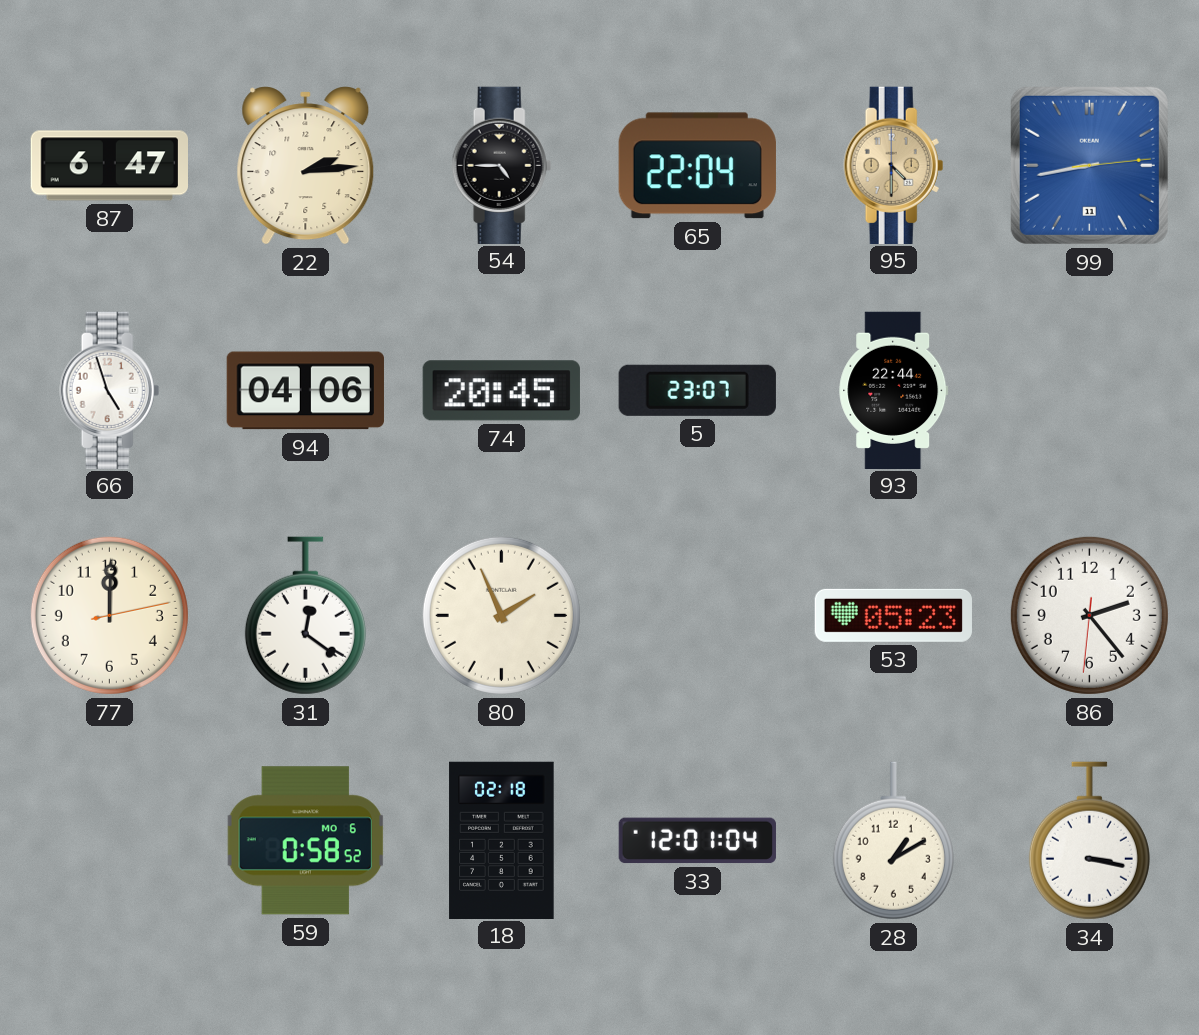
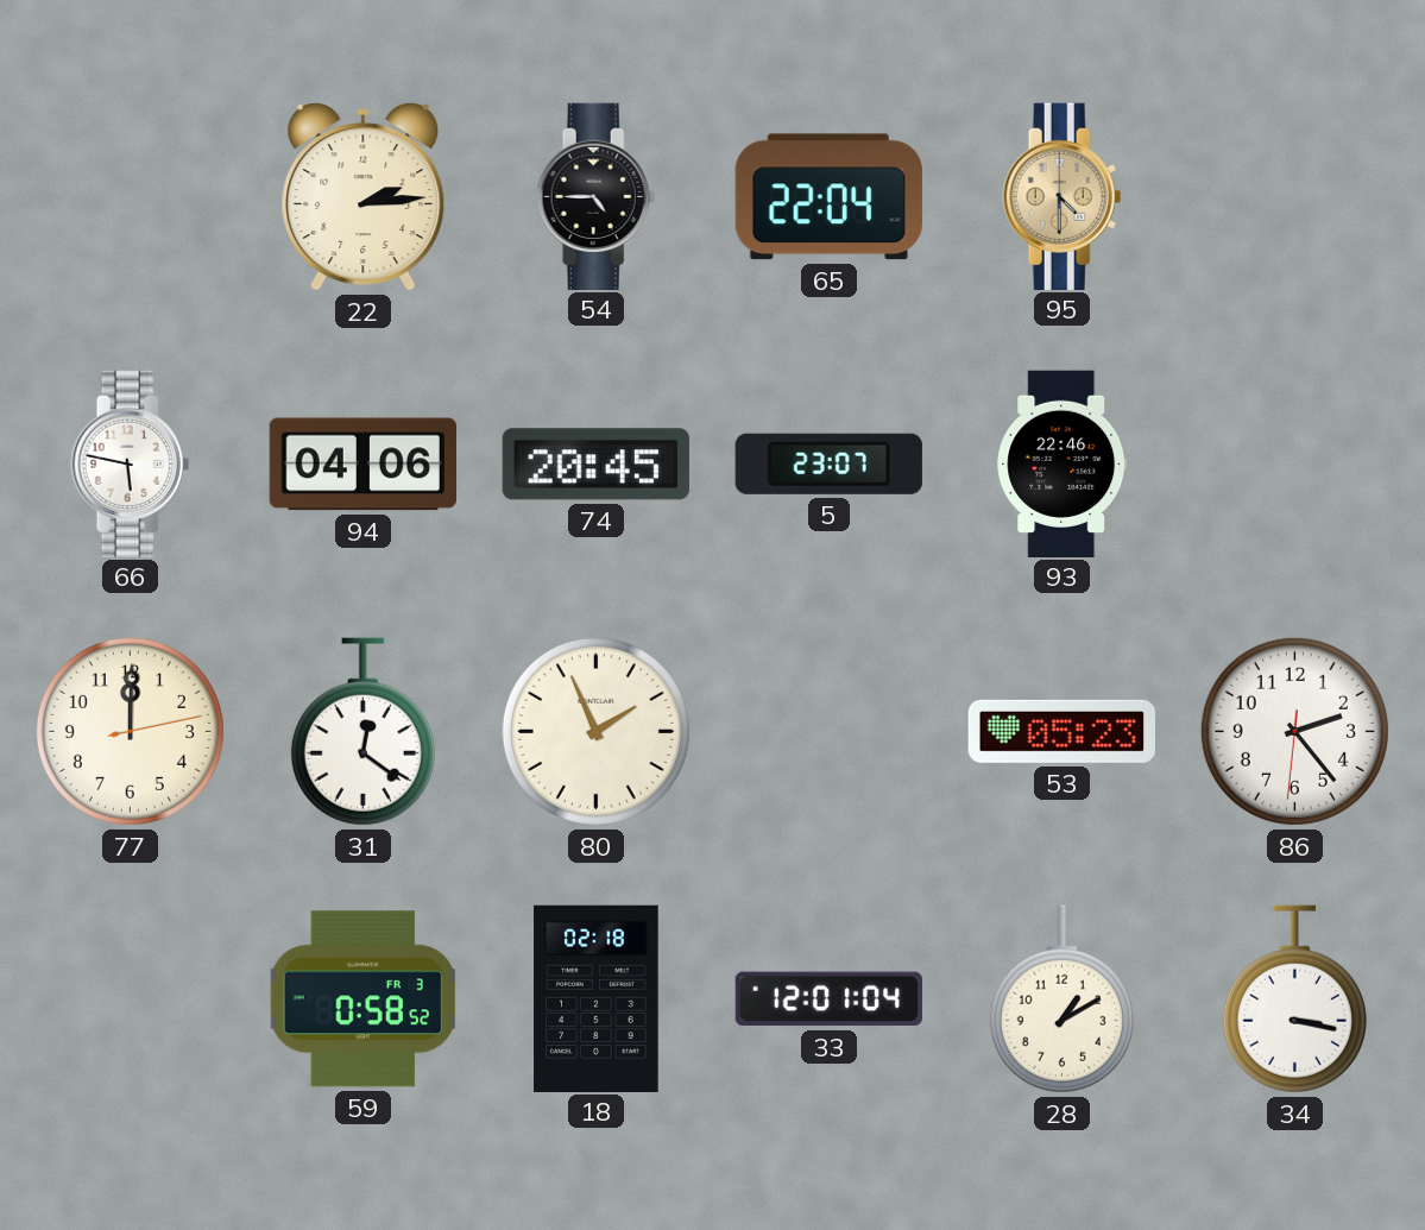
87: 6:47 -> none
99: 8:43 -> none
66: 4:57 -> 5:47
93: 22:44 -> 22:46
59 date: MO 6 -> FR 3
